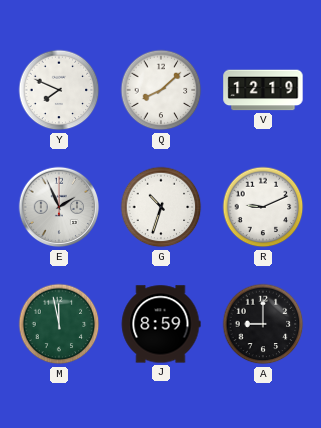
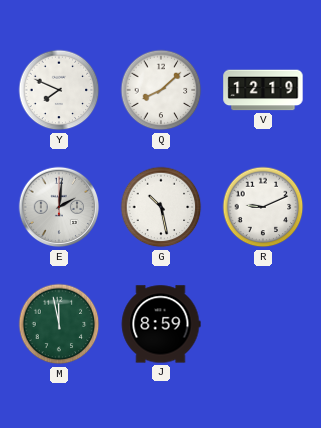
E: 1:56 -> 2:01
G: 10:33 -> 10:28
A: 9:00 -> none
